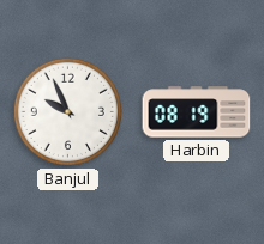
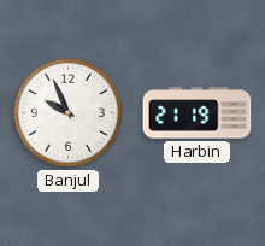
Harbin: 08:19 -> 21:19
